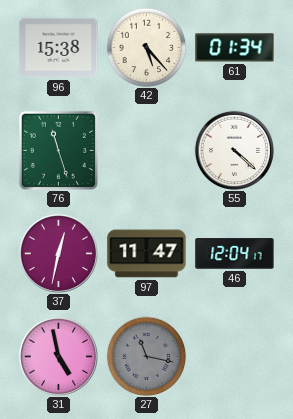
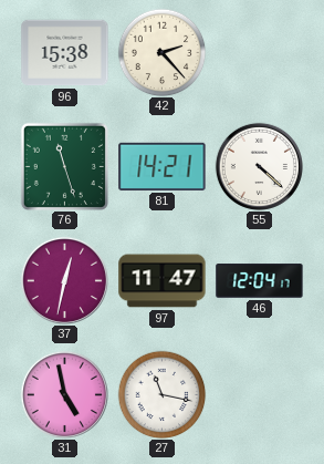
42: 5:23 -> 2:23
61: 01:34 -> none
81: none -> 14:21
27 dial: grey -> white
